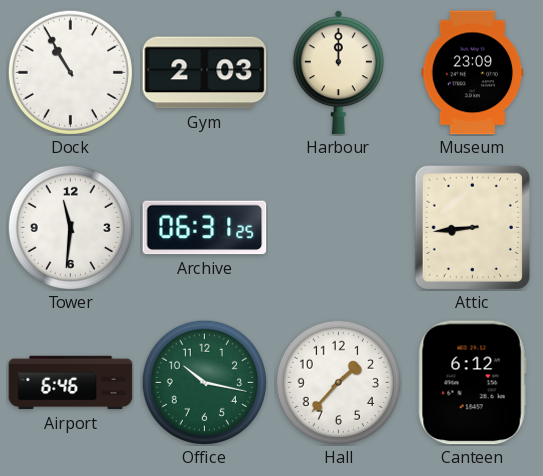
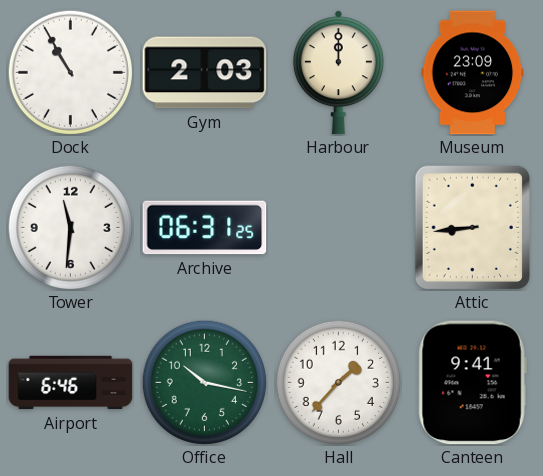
Canteen: 6:12 -> 9:41
